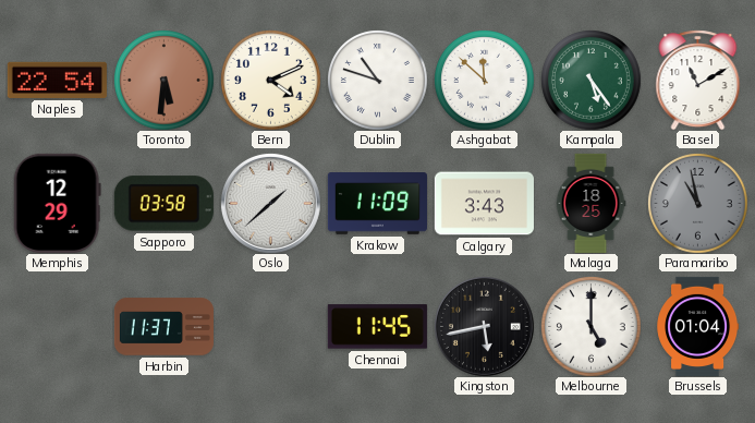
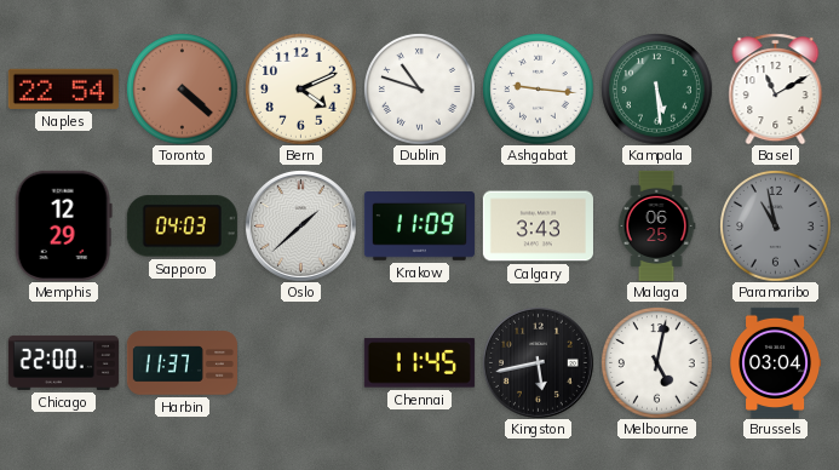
Toronto: 5:31 -> 4:22
Ashgabat: 11:52 -> 9:16
Kampala: 5:24 -> 5:29
Sapporo: 03:58 -> 04:03
Malaga: 18:25 -> 06:25
Chicago: none -> 22:00
Melbourne: 5:00 -> 5:02
Brussels: 01:04 -> 03:04
